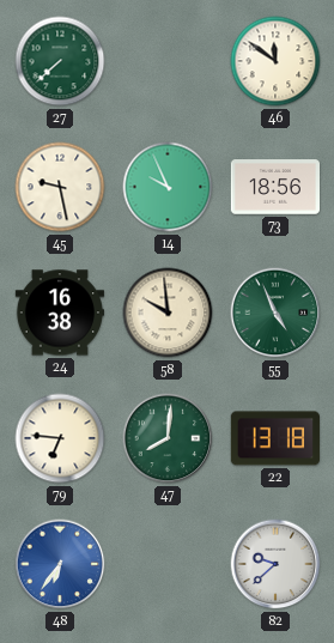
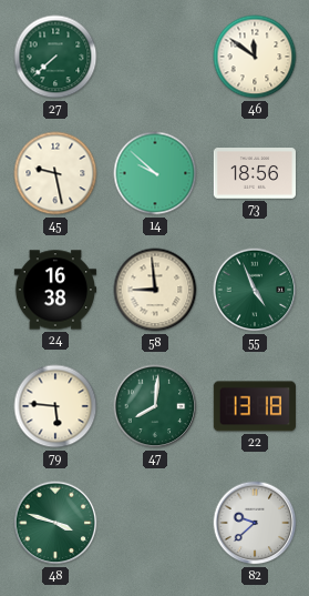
14: 9:56 -> 9:52
58: 9:59 -> 8:59
79: 6:46 -> 5:46
48: 6:36 -> 3:48
48 dial: blue -> green
